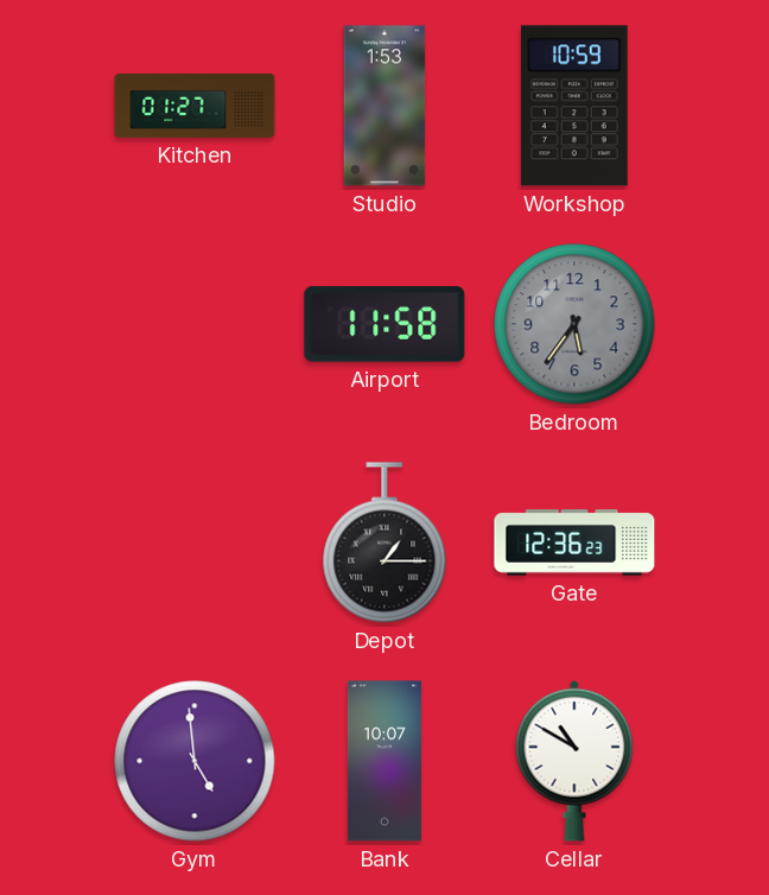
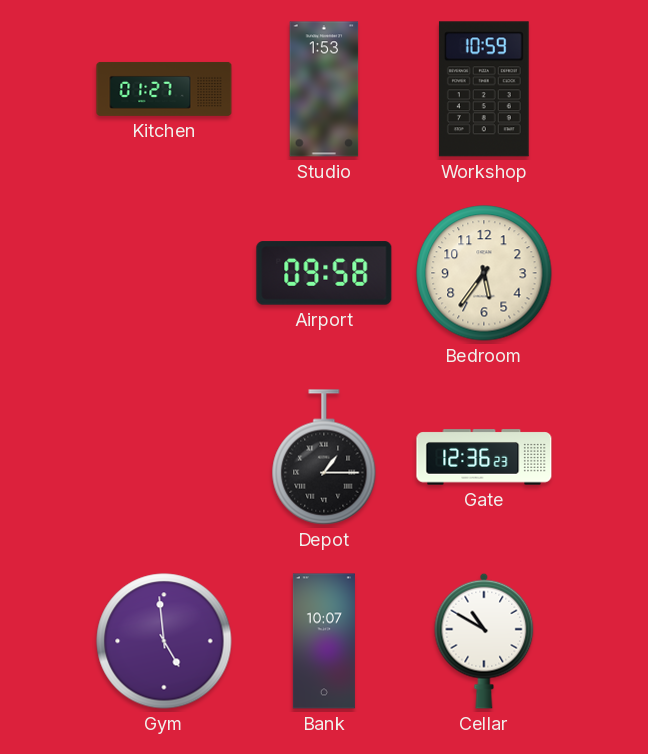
Airport: 11:58 -> 09:58
Bedroom dial: grey -> cream
